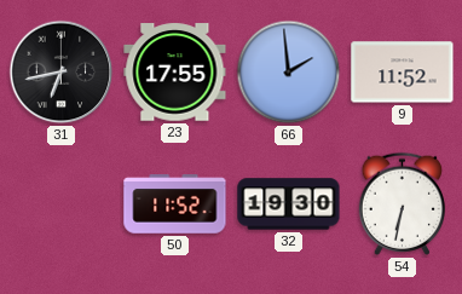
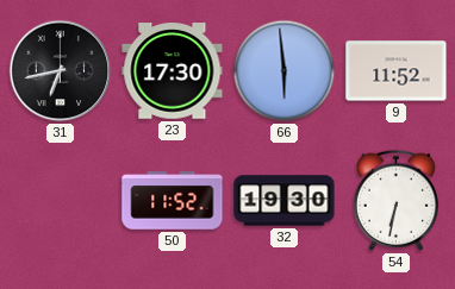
23: 17:55 -> 17:30
66: 1:59 -> 5:59
